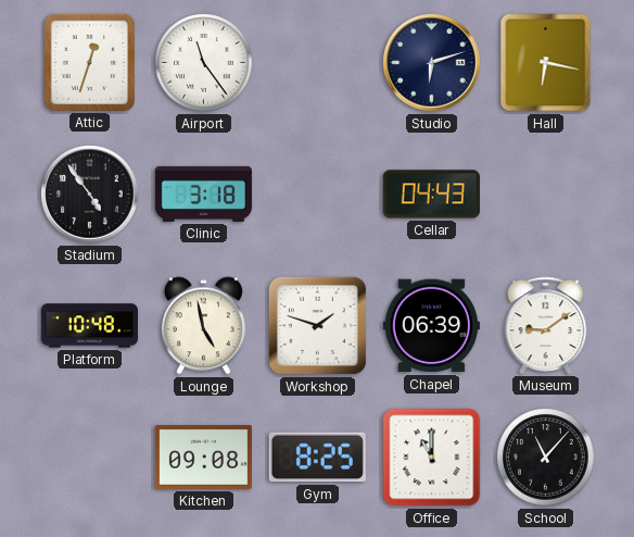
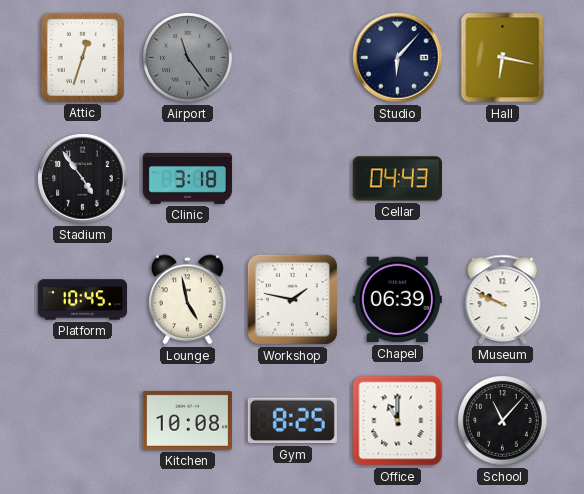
Airport dial: white -> grey
Studio: 6:12 -> 6:07
Platform: 10:48 -> 10:45
Workshop: 1:48 -> 1:47
Museum: 9:09 -> 9:49
Kitchen: 09:08 -> 10:08
